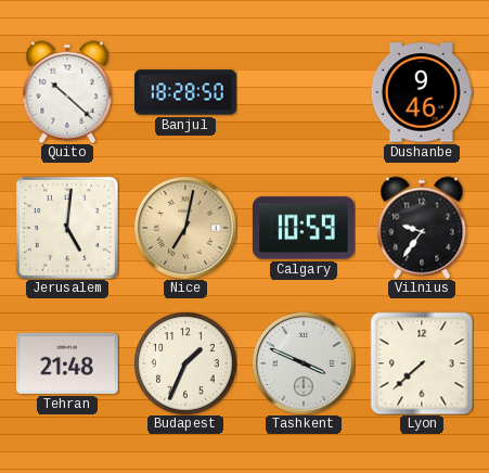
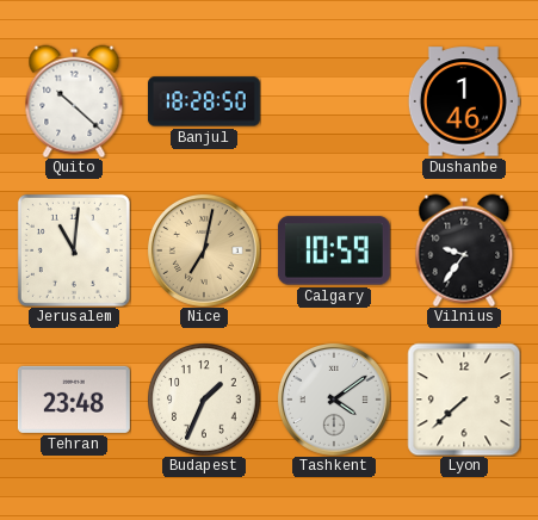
Dushanbe: 9:46 -> 1:46
Jerusalem: 5:01 -> 11:01
Tehran: 21:48 -> 23:48
Tashkent: 3:49 -> 4:09
